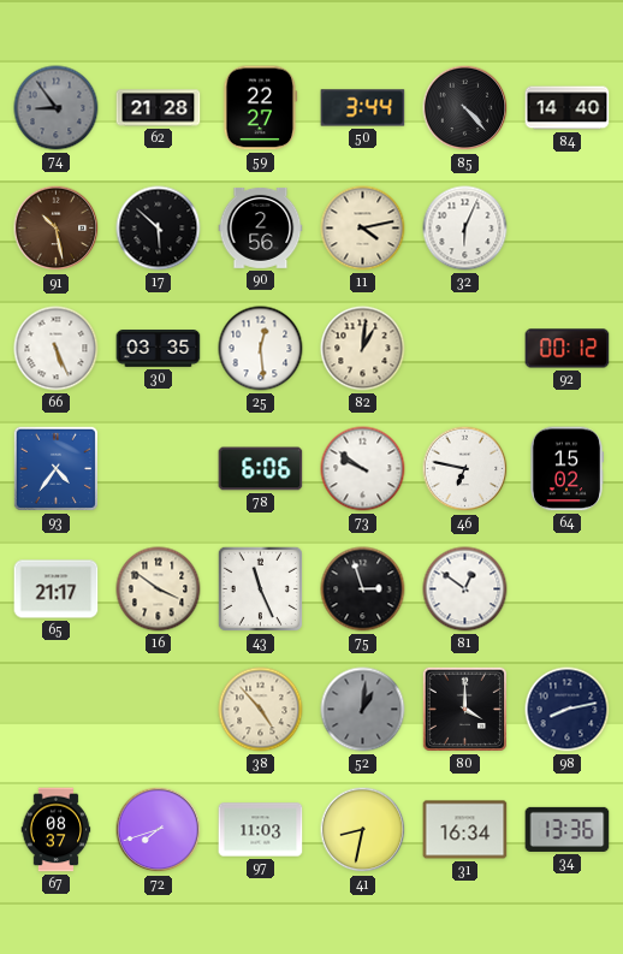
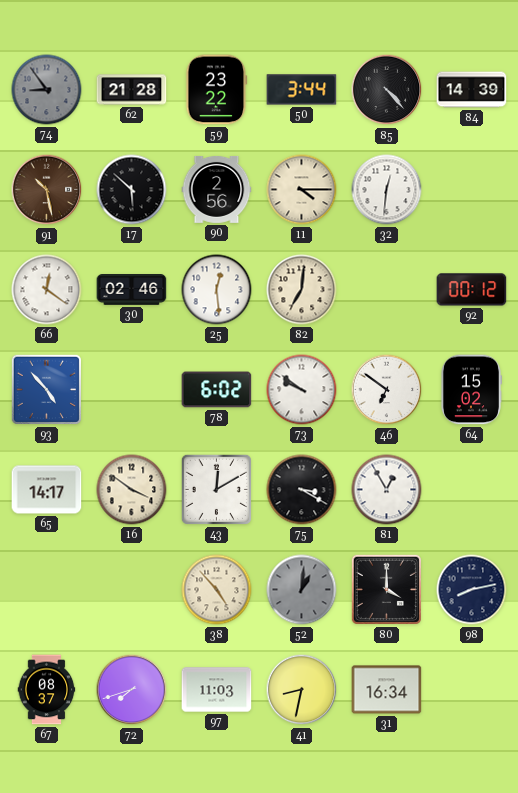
59: 22:27 -> 23:22
84: 14:40 -> 14:39
11: 4:13 -> 4:15
32: 6:04 -> 12:31
66: 5:26 -> 12:21
30: 03:35 -> 02:46
82: 1:01 -> 7:01
93: 4:36 -> 4:53
78: 6:06 -> 6:02
46: 6:47 -> 6:51
65: 21:17 -> 14:17
43: 11:26 -> 12:10
75: 2:57 -> 3:20
81: 12:51 -> 12:55
34: 13:36 -> none
